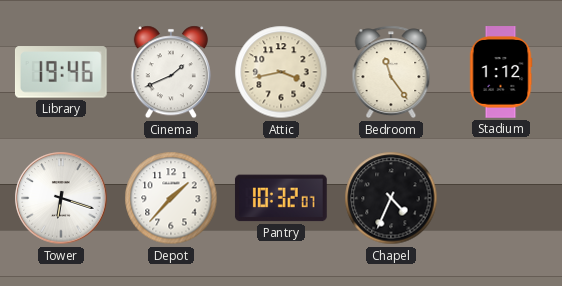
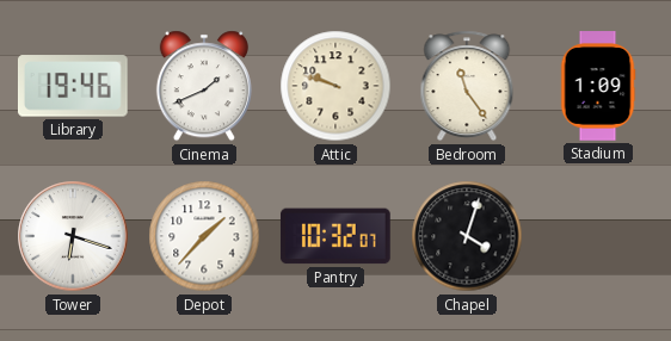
Attic: 3:43 -> 9:48
Stadium: 1:12 -> 1:09
Chapel: 4:34 -> 4:03
